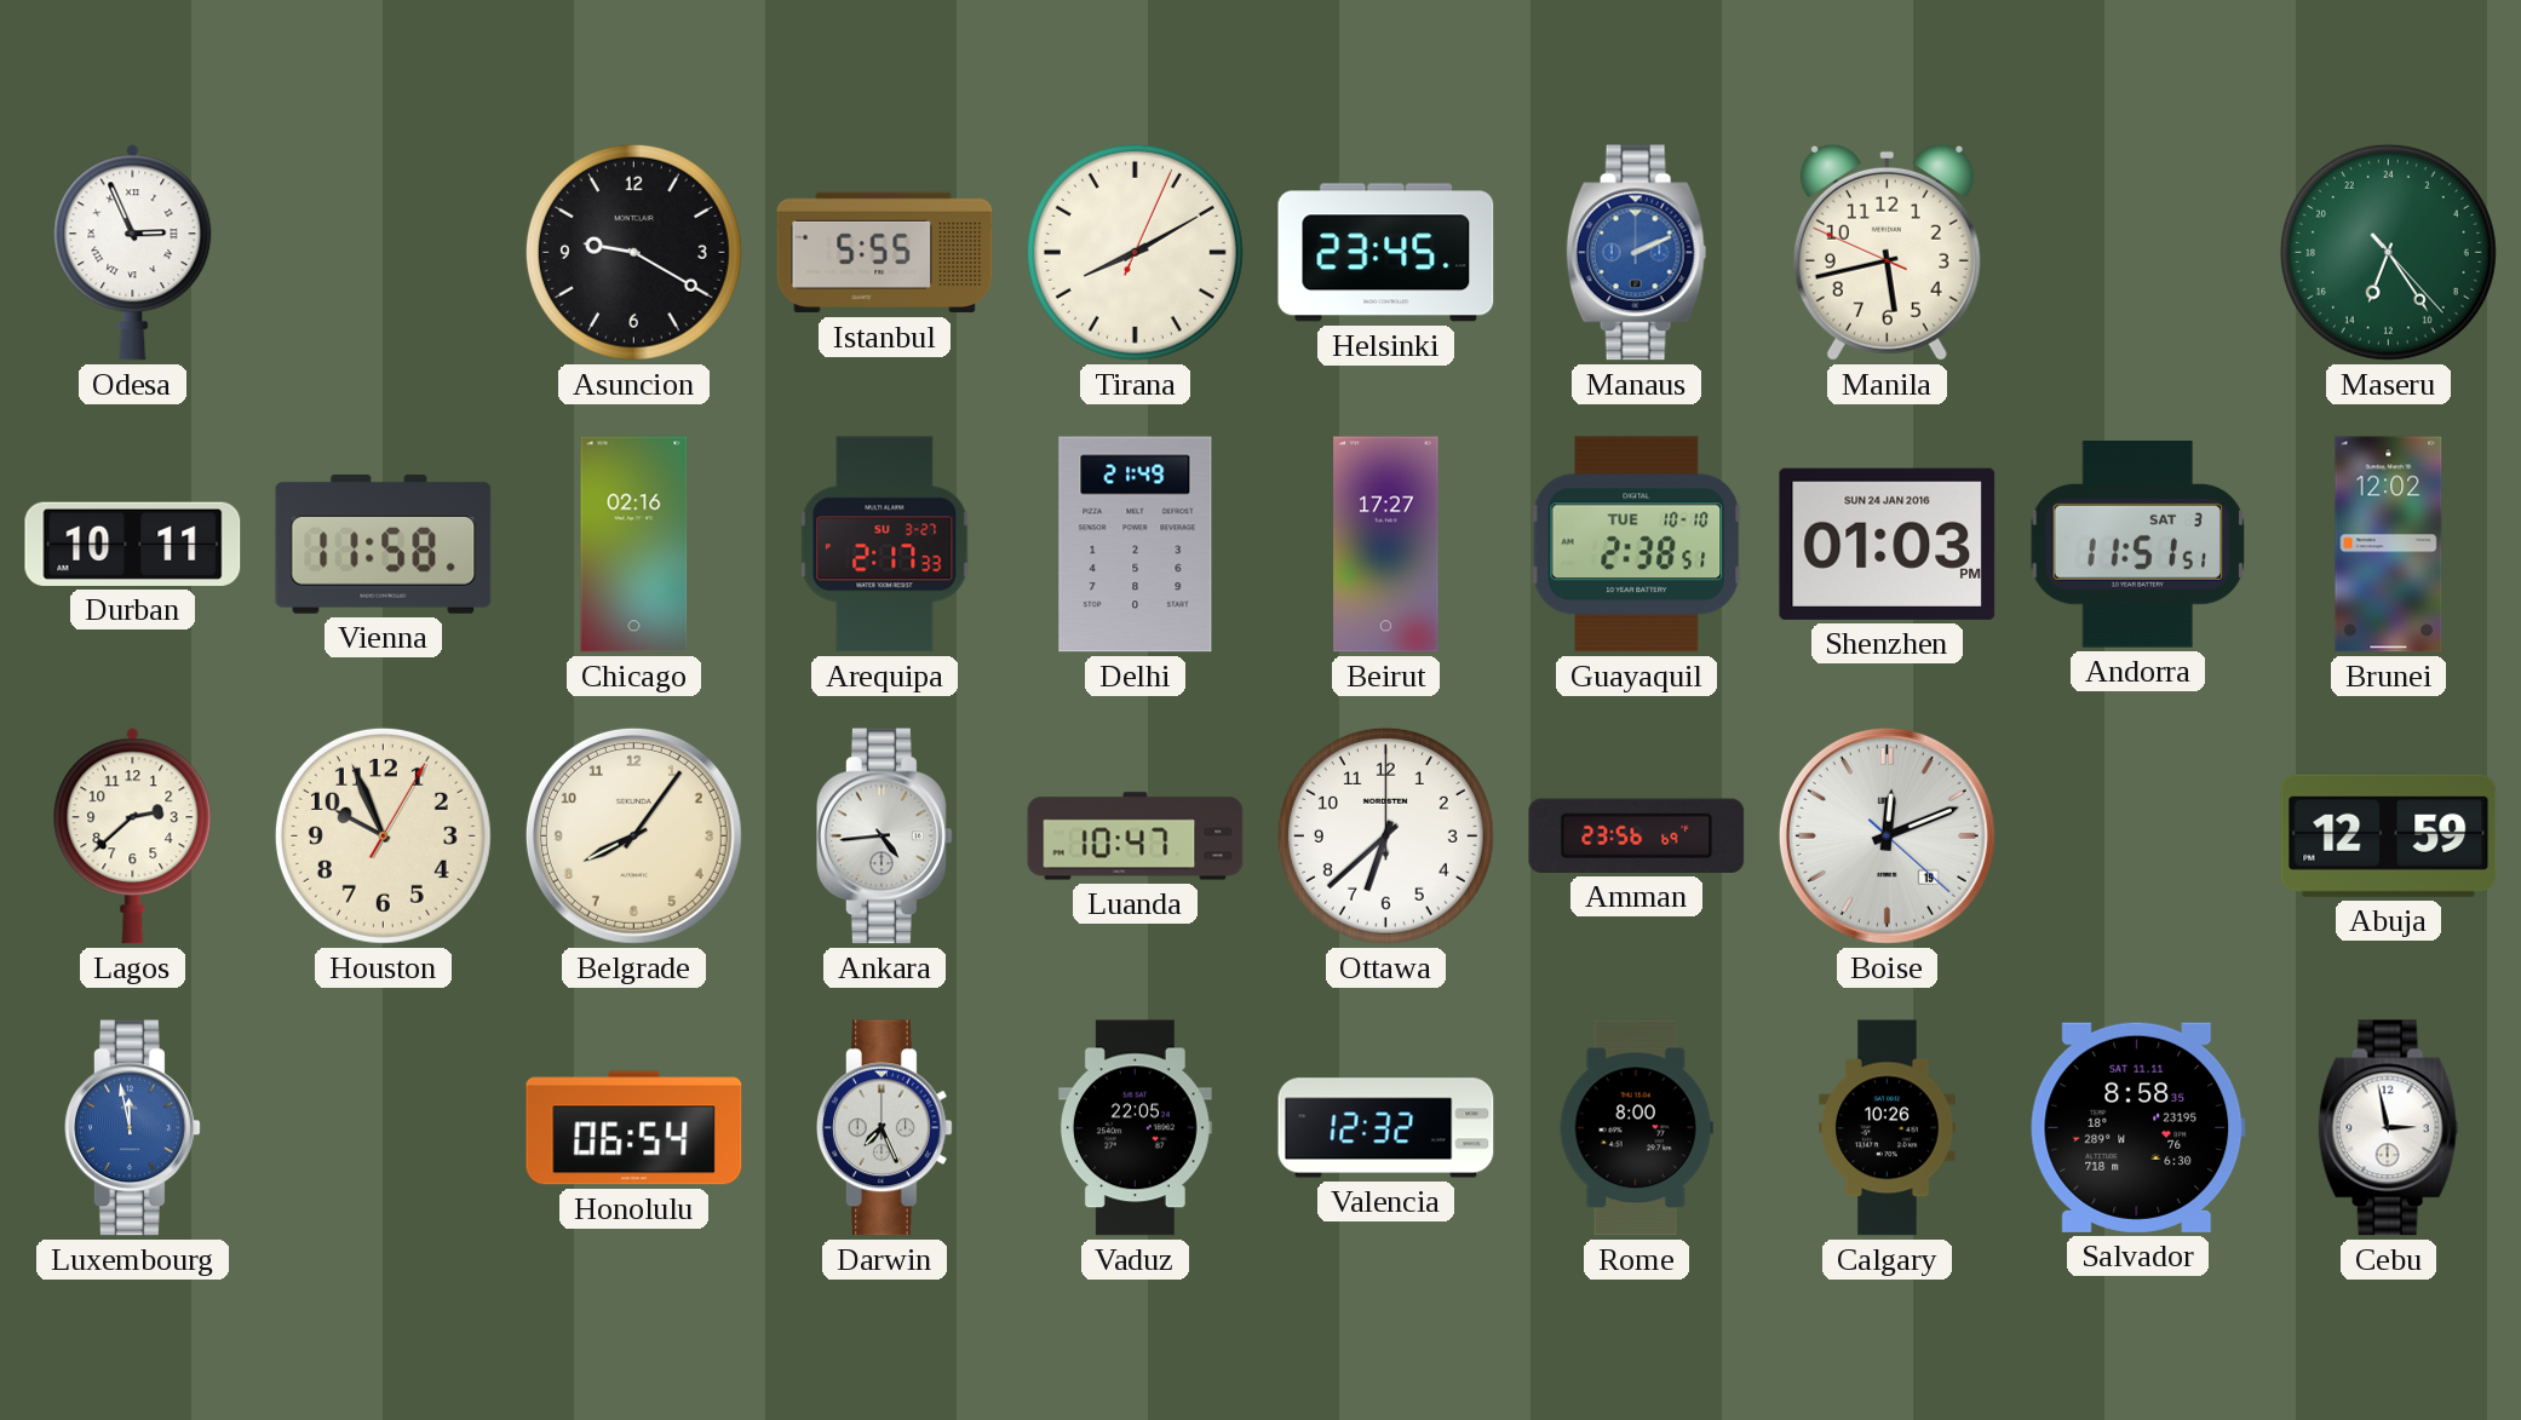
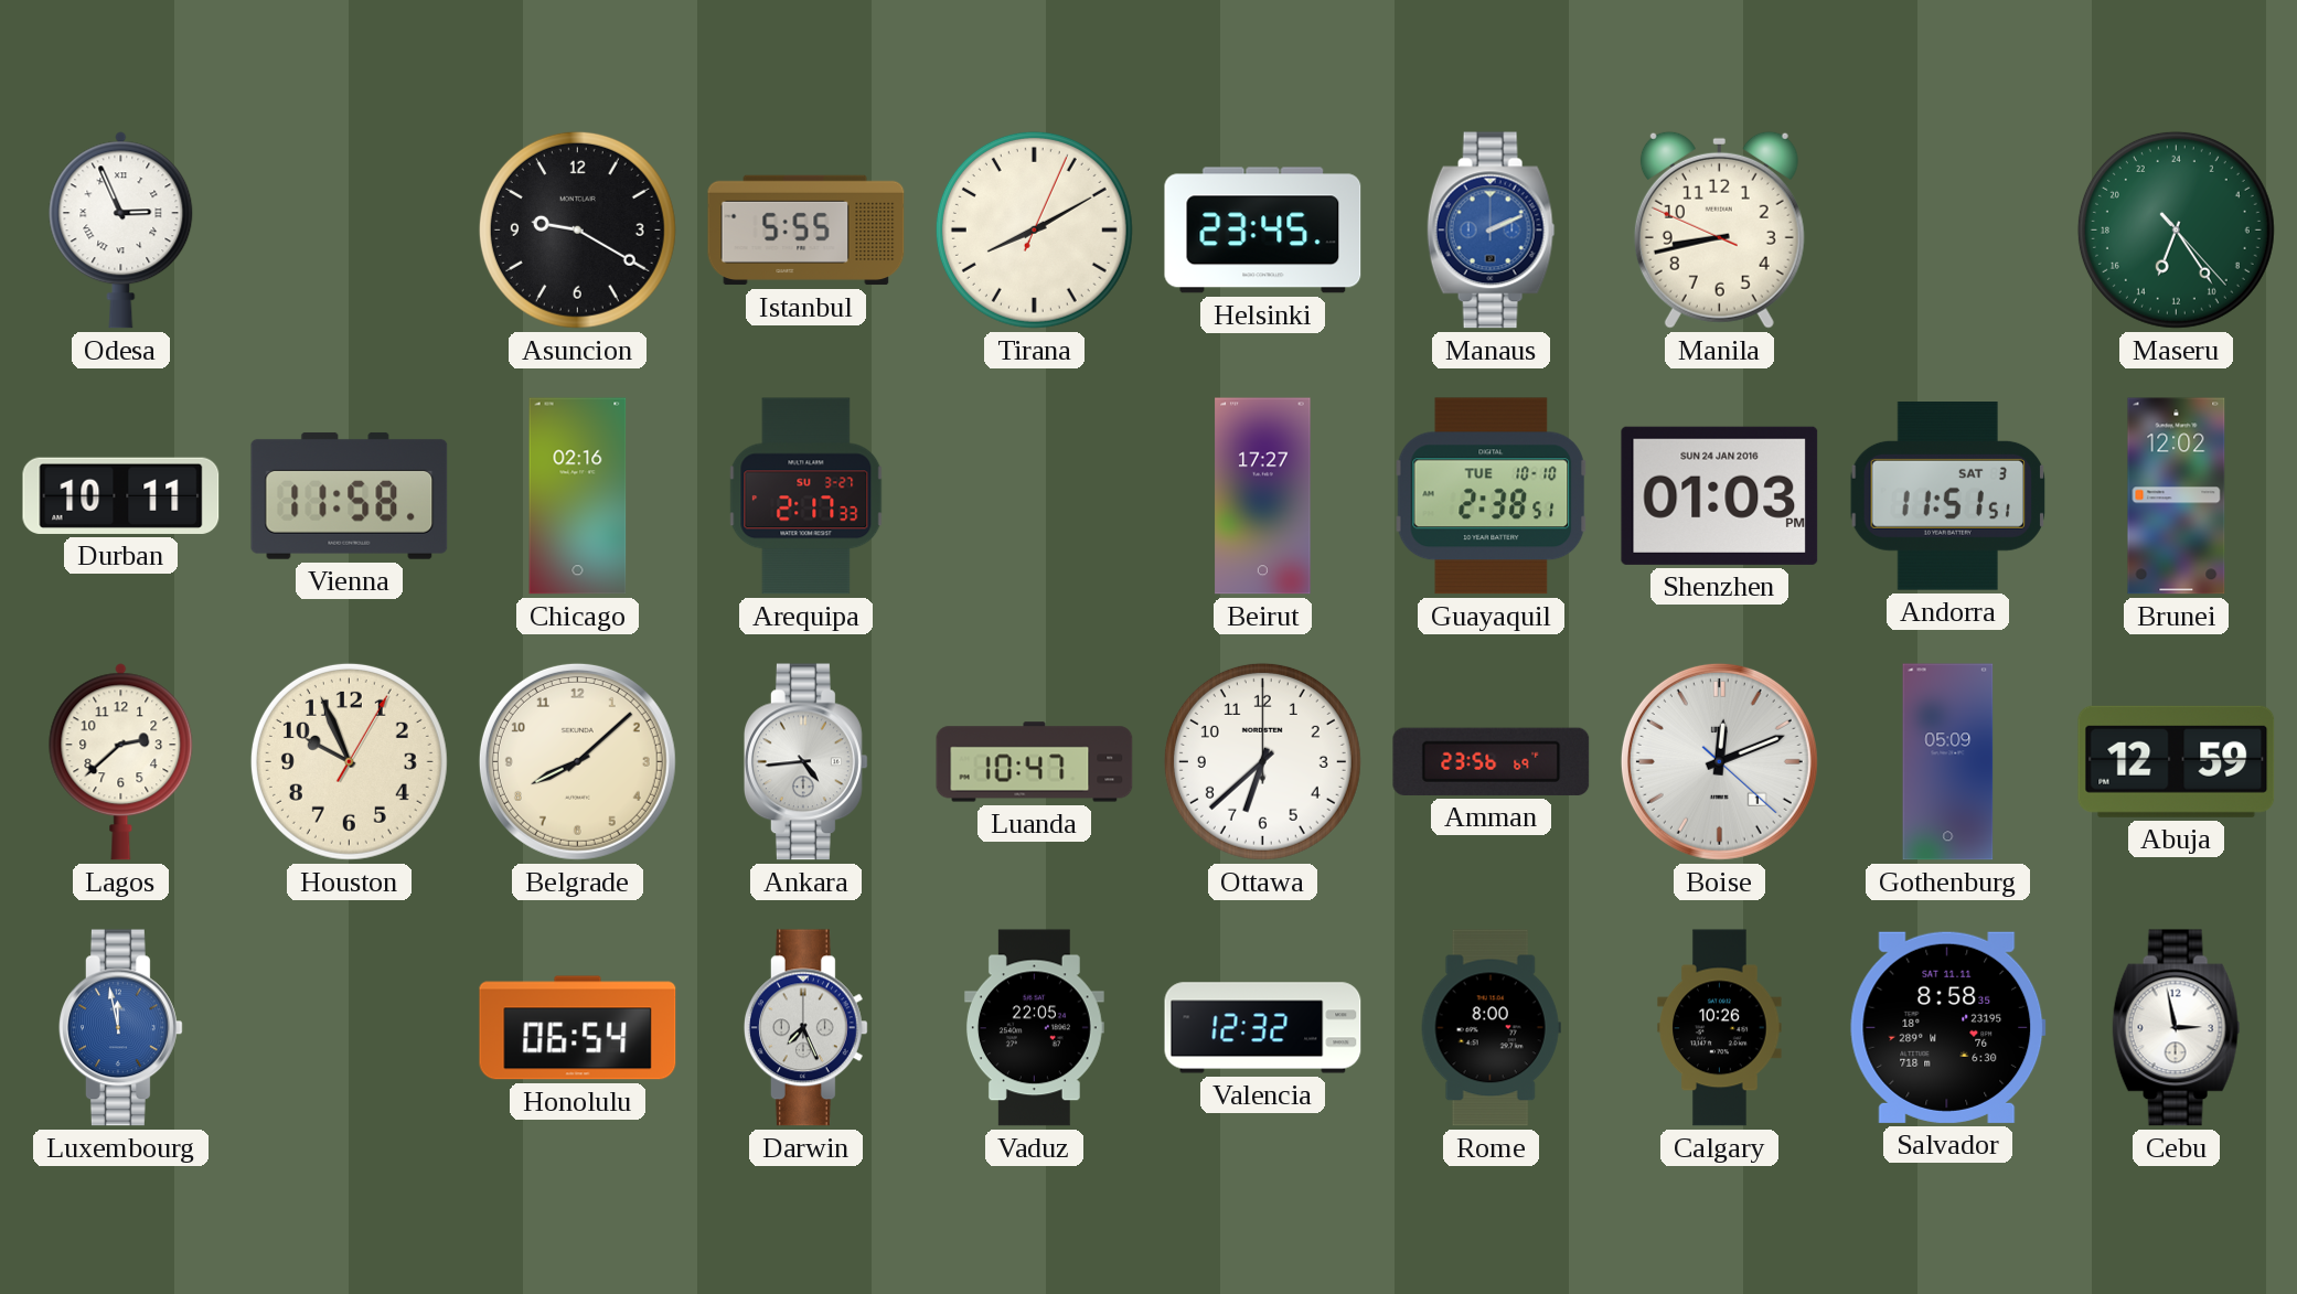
Manila: 5:42 -> 8:42
Delhi: 21:49 -> none
Belgrade: 8:06 -> 8:08
Boise date: 19 -> 1
Gothenburg: none -> 05:09
